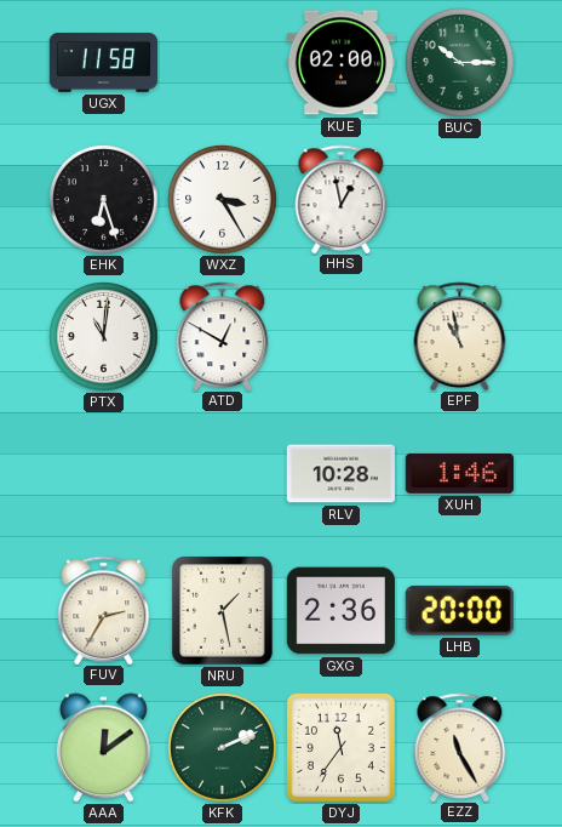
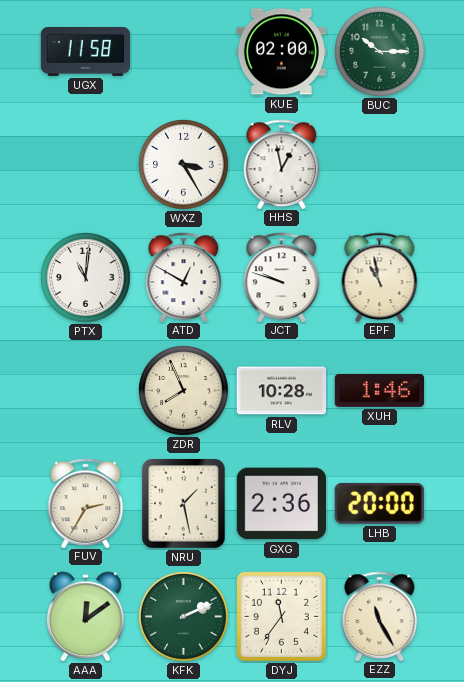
EHK: 6:27 -> none
JCT: none -> 9:48
ZDR: none -> 7:56
